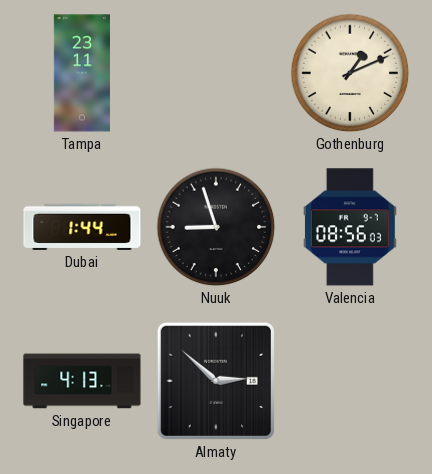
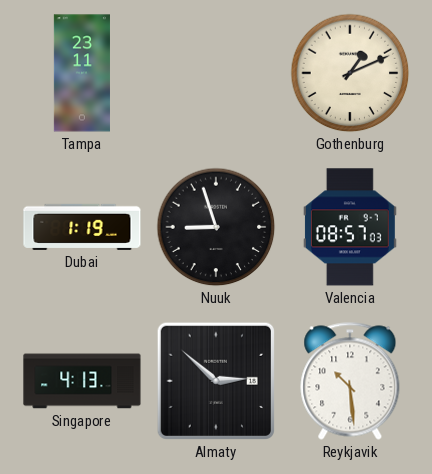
Dubai: 1:44 -> 1:19
Valencia: 08:56 -> 08:57
Reykjavik: none -> 10:29
